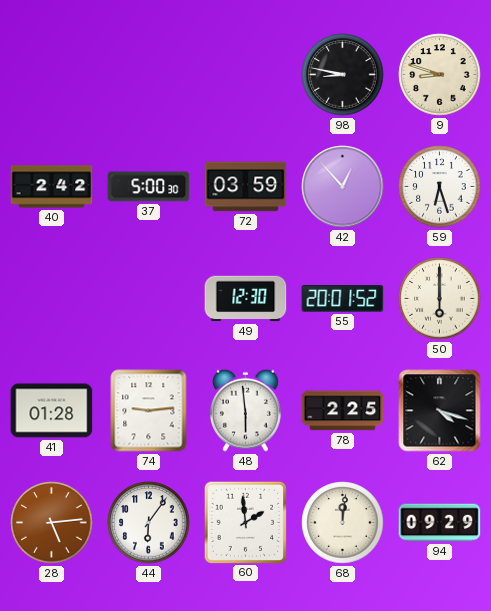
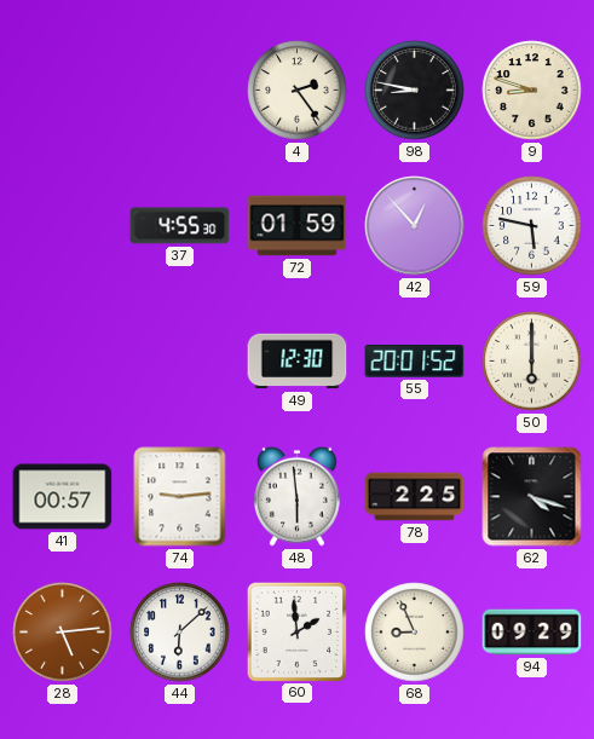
4: none -> 2:24
40: 2:42 -> none
37: 5:00 -> 4:55
72: 03:59 -> 01:59
59: 6:27 -> 5:47
41: 01:28 -> 00:57
44: 6:06 -> 6:08
68: 12:01 -> 8:56
